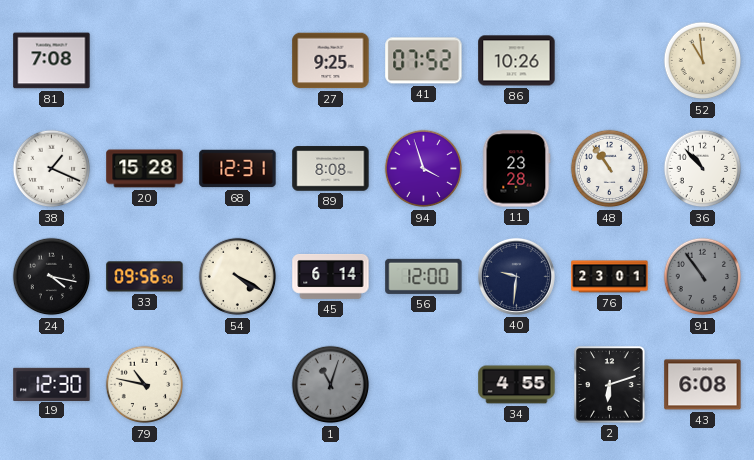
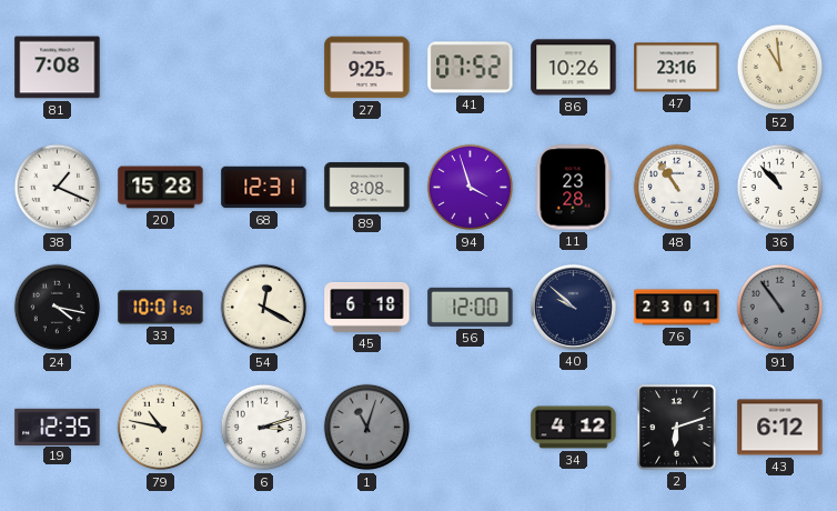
47: none -> 23:16
33: 09:56 -> 10:01
54: 4:20 -> 12:20
45: 6:14 -> 6:18
40: 9:31 -> 9:52
19: 12:30 -> 12:35
6: none -> 3:12
34: 4:55 -> 4:12
43: 6:08 -> 6:12
